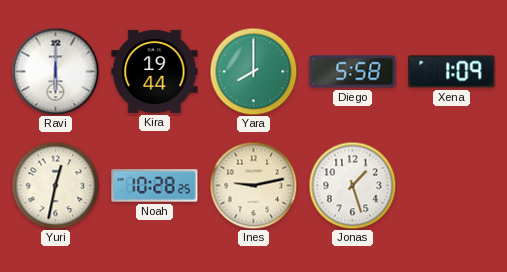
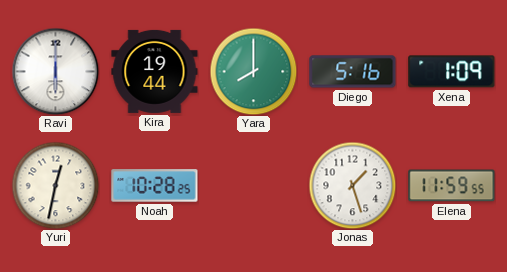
Diego: 5:58 -> 5:16
Ines: 9:13 -> none
Elena: none -> 11:59
